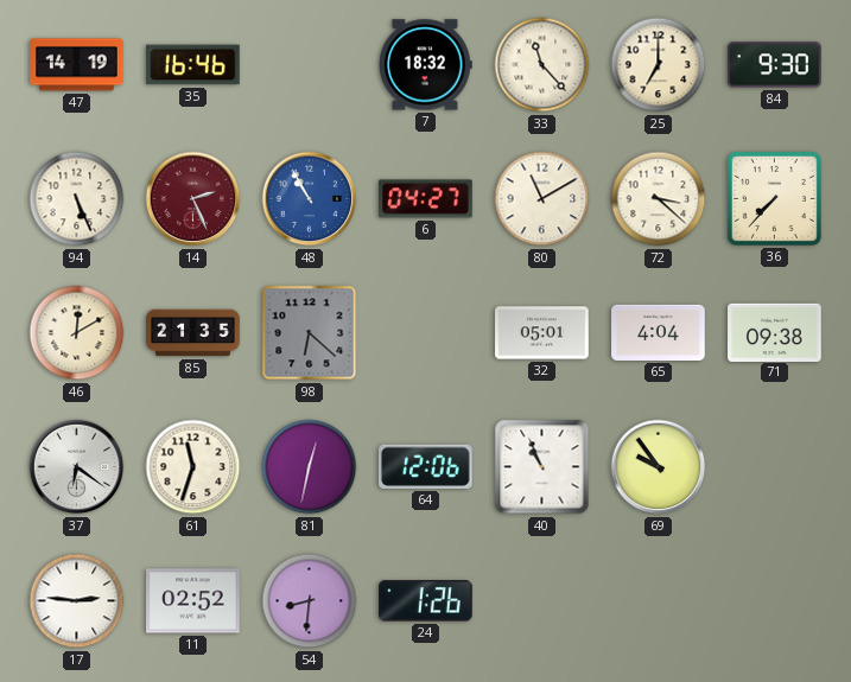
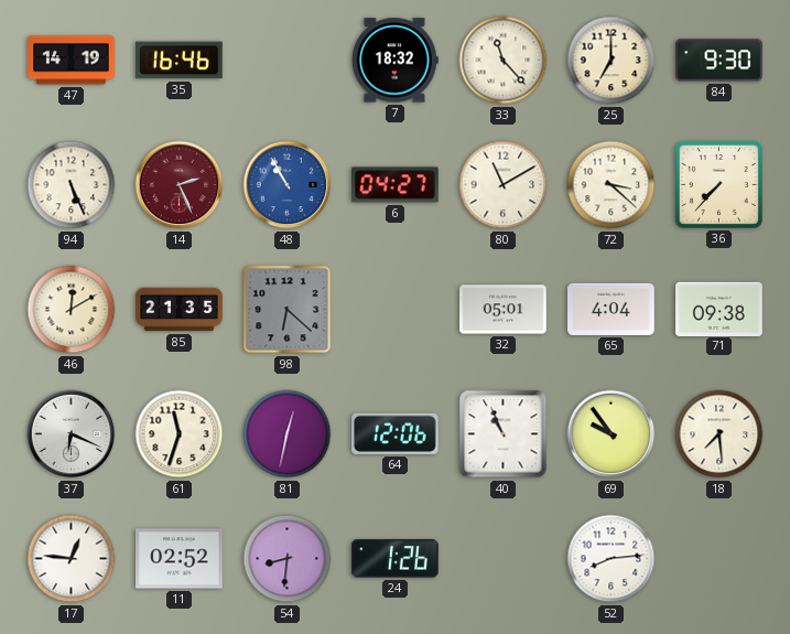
37: 6:21 -> 6:19
18: none -> 7:29
17: 2:46 -> 12:46
52: none -> 8:14
